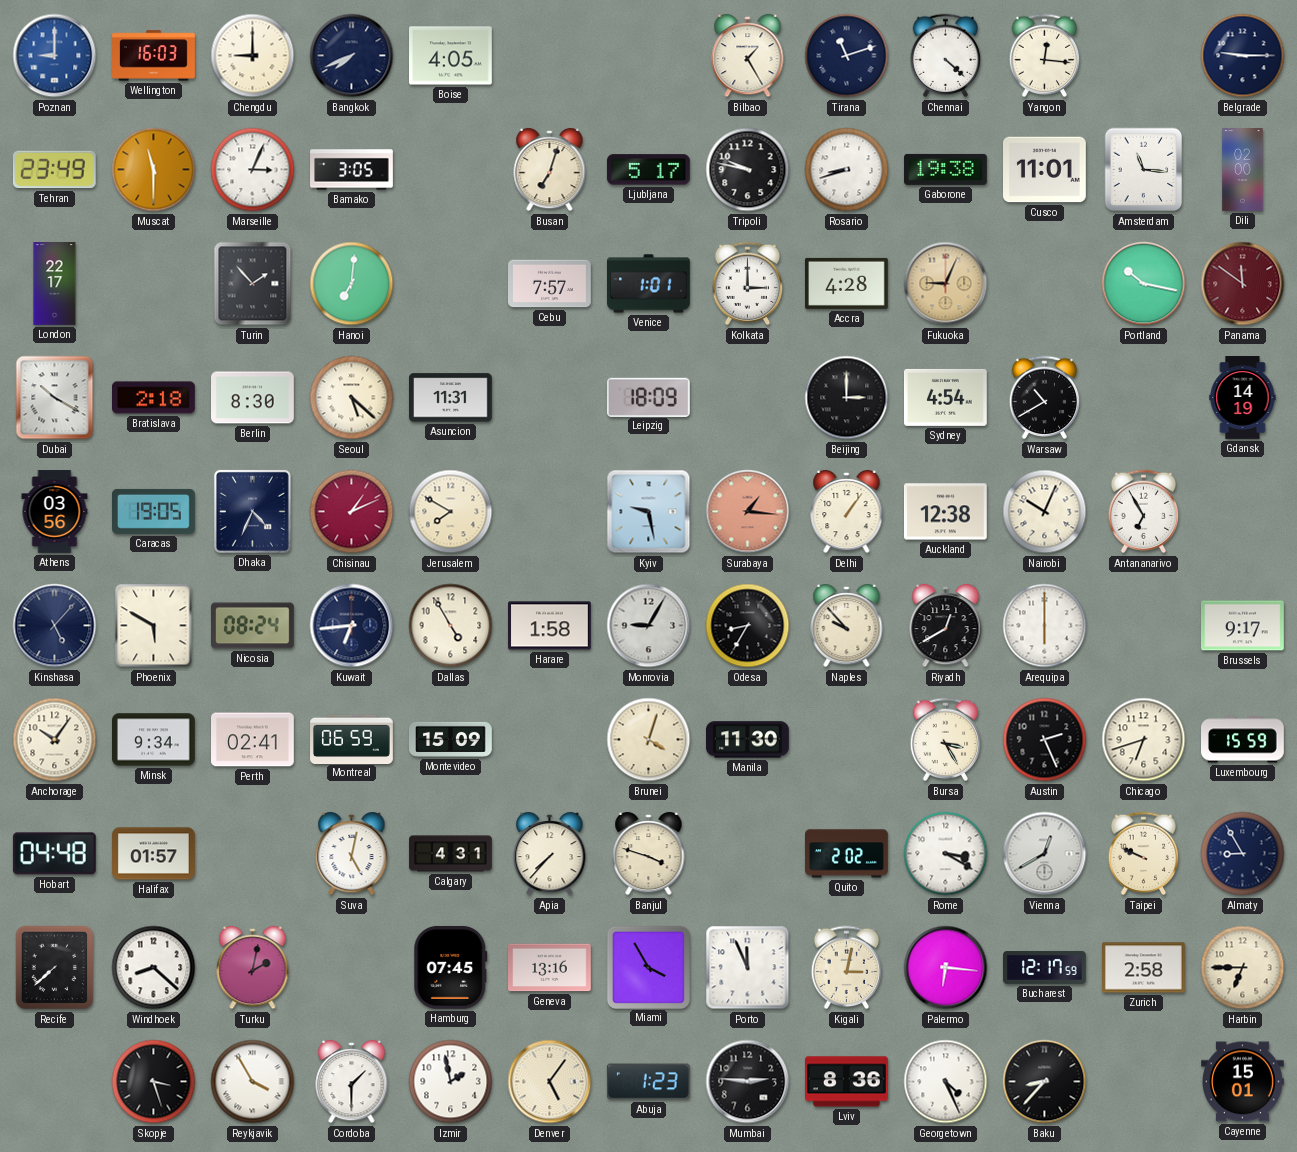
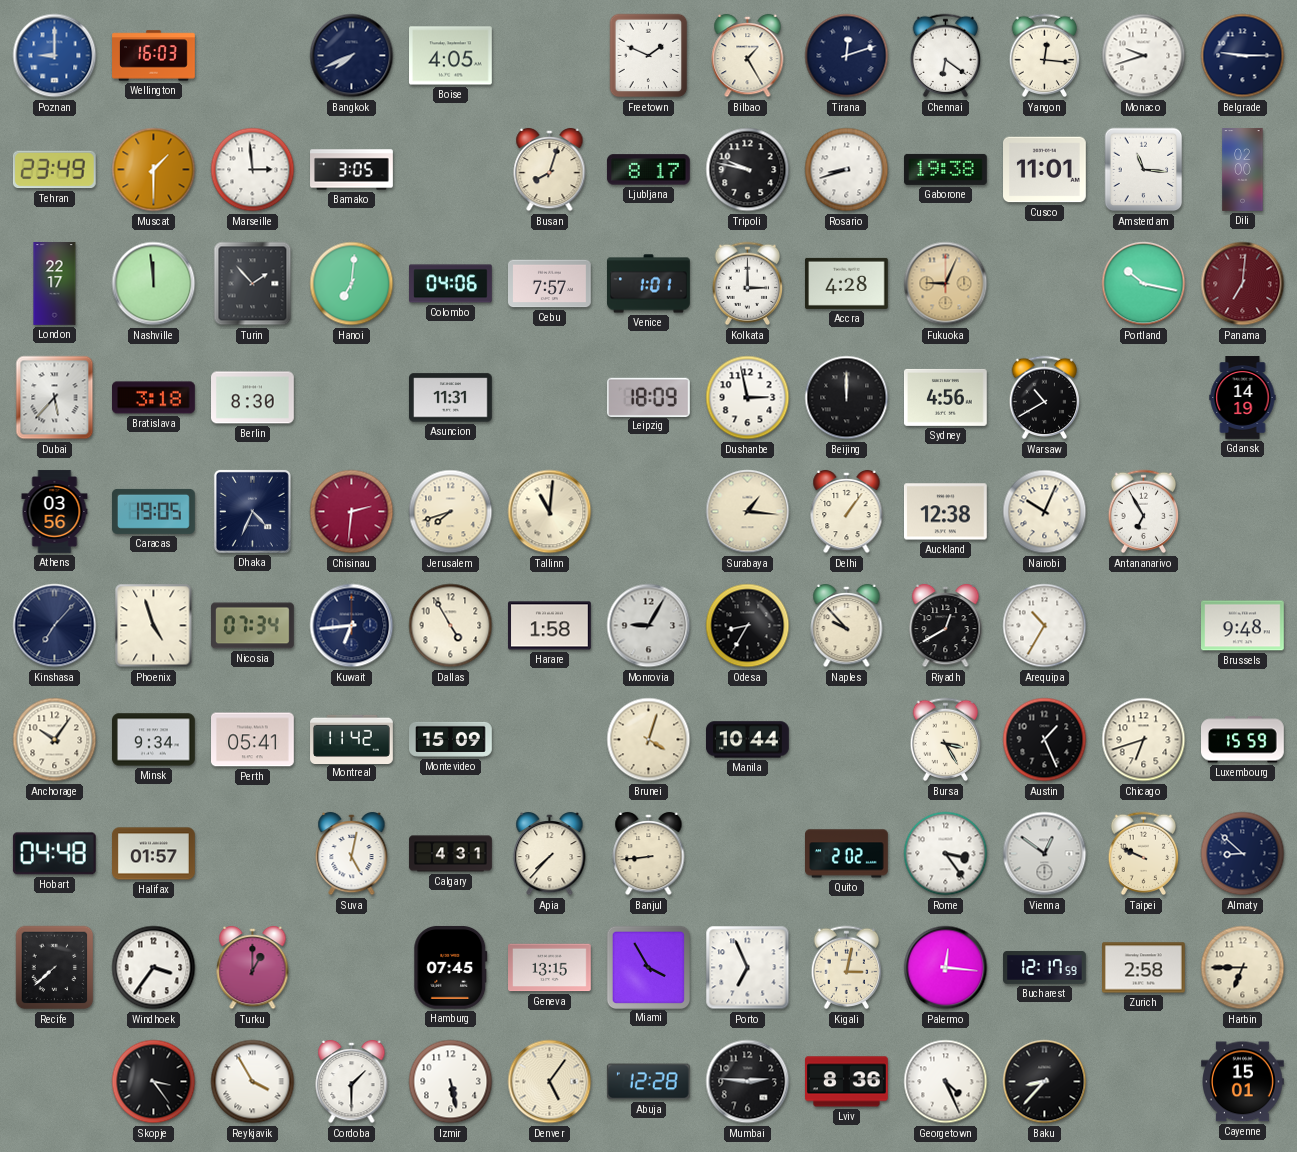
Chengdu: 9:00 -> none
Freetown: none -> 1:49
Tirana: 11:12 -> 12:12
Chennai: 4:22 -> 6:21
Monaco: none -> 9:42
Muscat: 11:30 -> 1:30
Marseille: 3:04 -> 2:59
Busan: 7:03 -> 8:03
Ljubljana: 5:17 -> 8:17
Nashville: none -> 11:59
Colombo: none -> 04:06
Panama: 11:51 -> 7:01
Dubai: 10:20 -> 5:37
Bratislava: 2:18 -> 3:18
Seoul: 5:22 -> none
Dushanbe: none -> 2:58
Beijing: 3:00 -> 12:00
Sydney: 4:54 -> 4:56
Chisinau: 1:11 -> 2:31
Jerusalem: 7:50 -> 7:42
Tallinn: none -> 11:01
Kyiv: 9:28 -> none
Surabaya dial: salmon -> cream
Kinshasa: 5:07 -> 7:07
Phoenix: 5:50 -> 4:57
Nicosia: 08:24 -> 07:34
Arequipa: 6:00 -> 10:35
Brussels: 9:17 -> 9:48
Perth: 02:41 -> 05:41
Montreal: 06:59 -> 11:42
Manila: 11:30 -> 10:44
Austin: 2:26 -> 1:26
Banjul: 3:48 -> 8:44
Rome: 3:20 -> 3:24
Vienna: 12:40 -> 12:51
Almaty: 8:55 -> 8:52
Windhoek: 8:22 -> 3:36
Turku: 2:02 -> 1:00
Geneva: 13:16 -> 13:15
Porto: 11:56 -> 6:56
Palermo: 6:16 -> 12:16
Skopje: 3:27 -> 3:24
Izmir: 1:58 -> 5:28
Abuja: 1:23 -> 12:28
